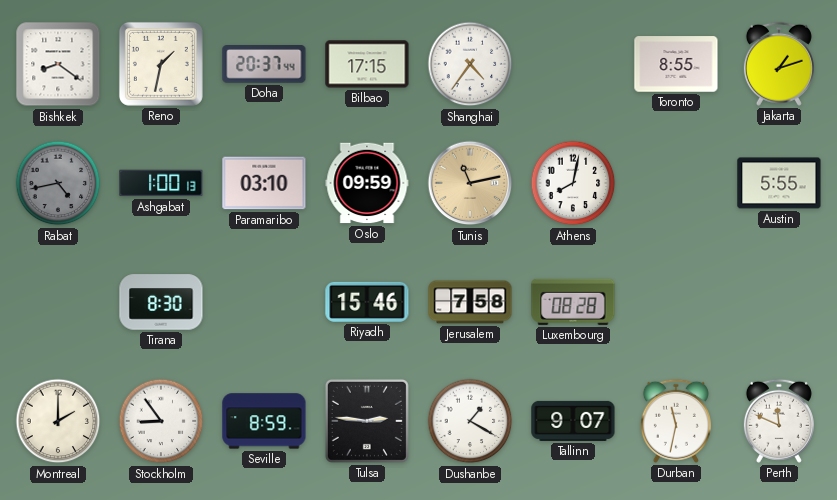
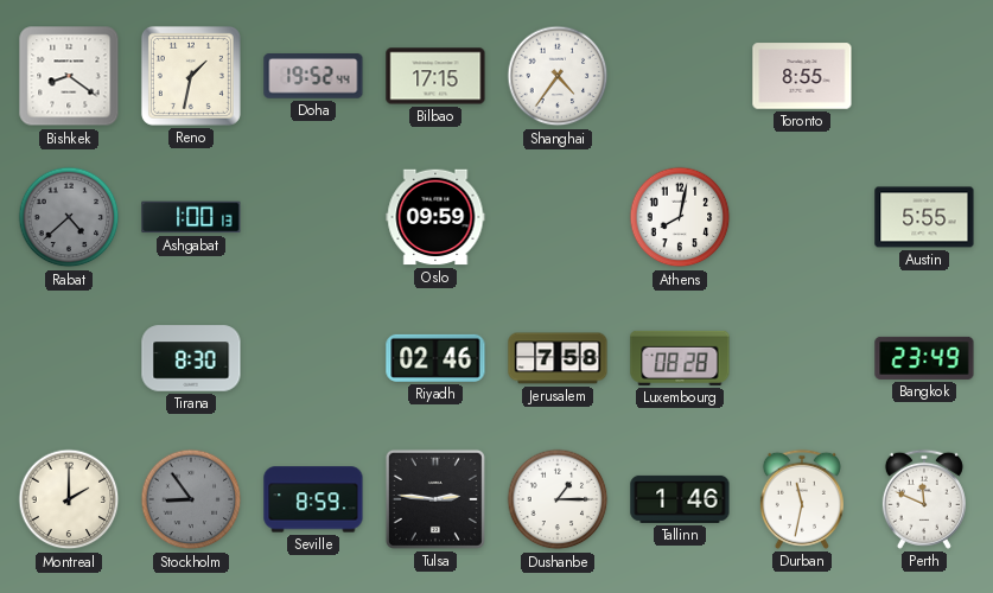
Doha: 20:37 -> 19:52
Jakarta: 1:12 -> none
Rabat: 4:43 -> 4:38
Paramaribo: 03:10 -> none
Tunis: 11:13 -> none
Riyadh: 15:46 -> 02:46
Bangkok: none -> 23:49
Stockholm dial: white -> grey
Dushanbe: 1:20 -> 1:15
Tallinn: 9:07 -> 1:46
